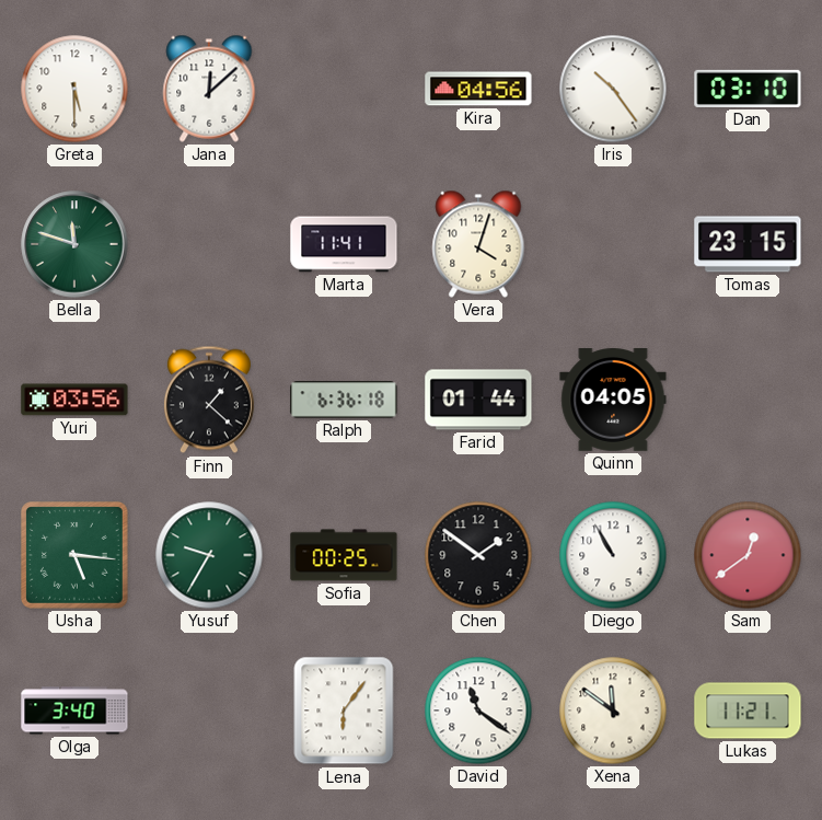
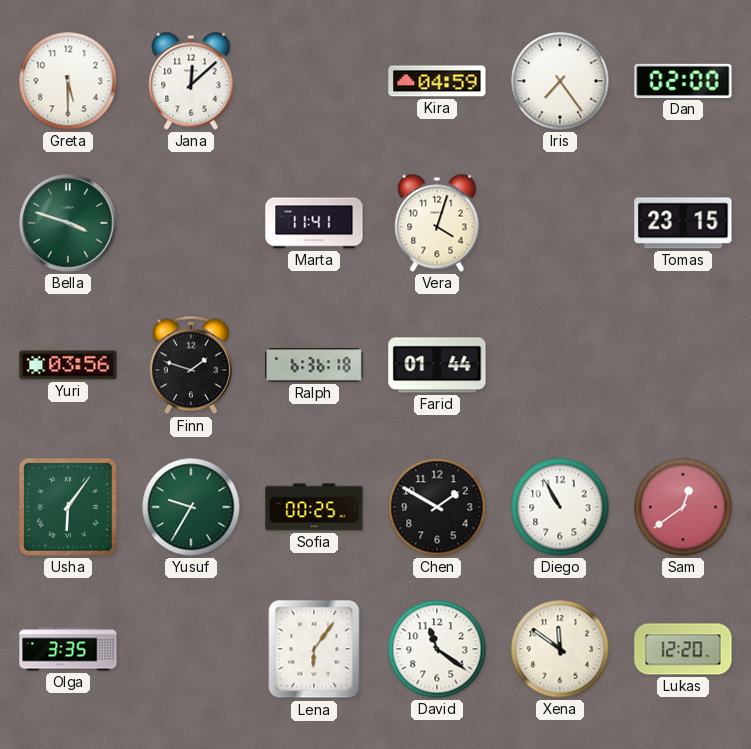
Kira: 04:56 -> 04:59
Iris: 10:24 -> 7:24
Dan: 03:10 -> 02:00
Bella: 11:48 -> 3:48
Finn: 1:22 -> 1:48
Quinn: 04:05 -> none
Usha: 5:16 -> 6:06
Chen: 1:51 -> 1:50
Olga: 3:40 -> 3:35
Lukas: 11:21 -> 12:20
